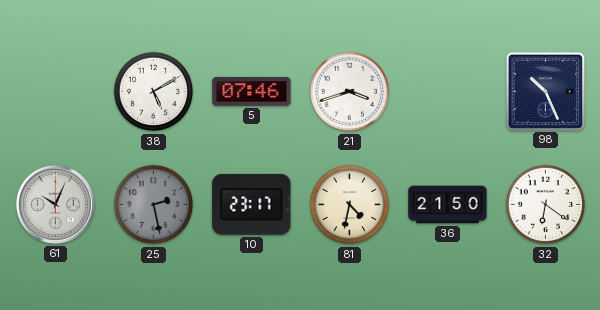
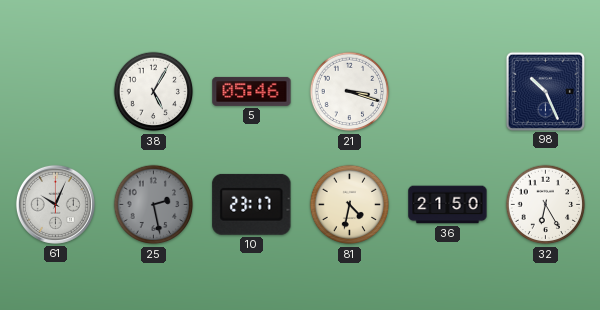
38: 5:10 -> 5:05
5: 07:46 -> 05:46
21: 3:42 -> 3:18
32: 6:21 -> 6:25
